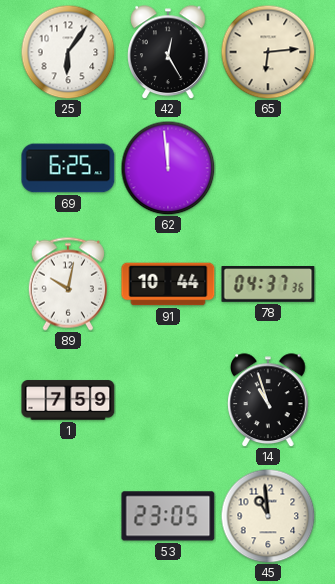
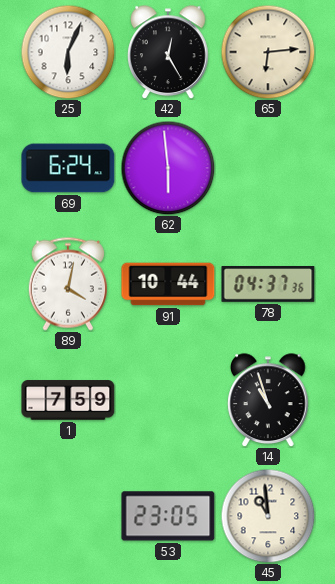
25: 6:06 -> 6:04
69: 6:25 -> 6:24
62: 11:59 -> 5:59
89: 10:02 -> 4:02
